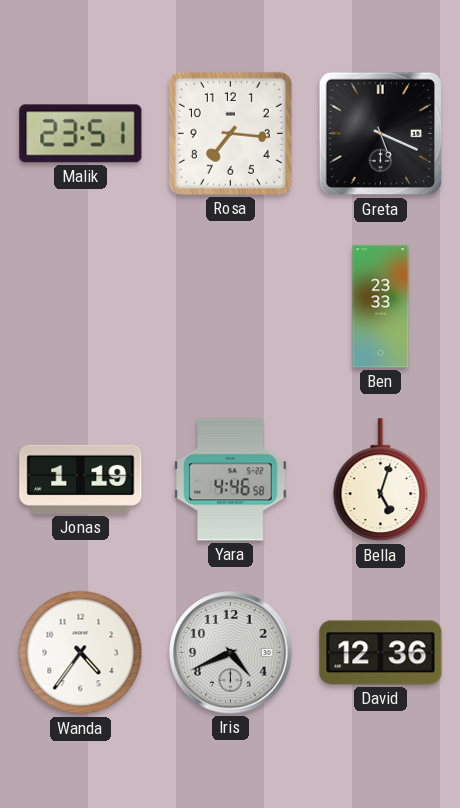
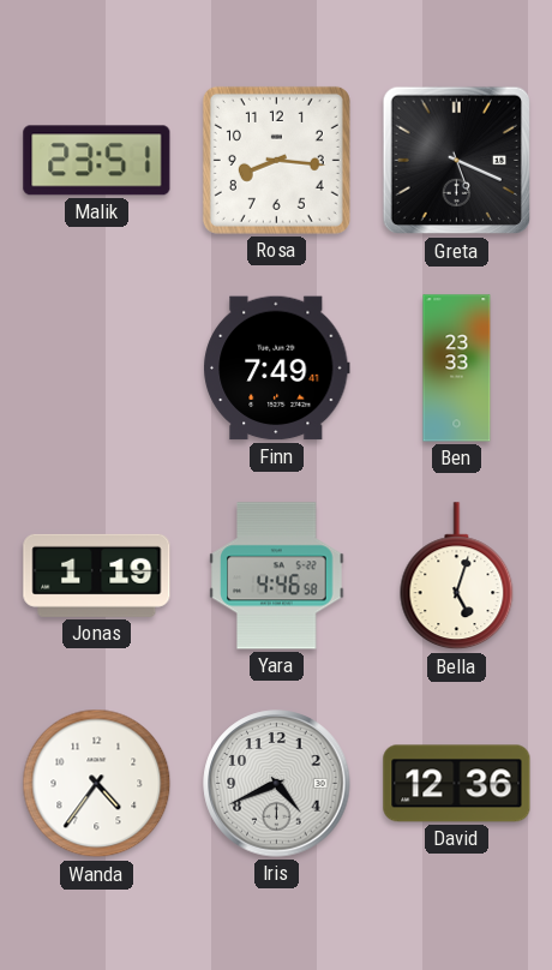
Rosa: 7:16 -> 8:16
Finn: none -> 7:49
